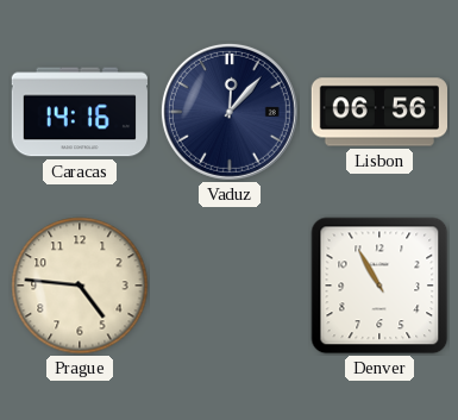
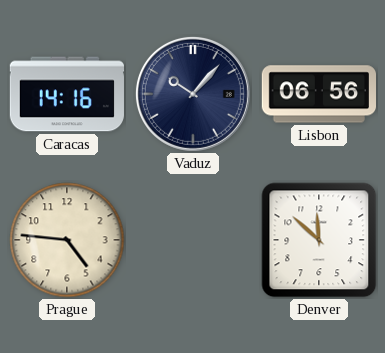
Vaduz: 12:07 -> 10:07
Denver: 10:55 -> 11:52
